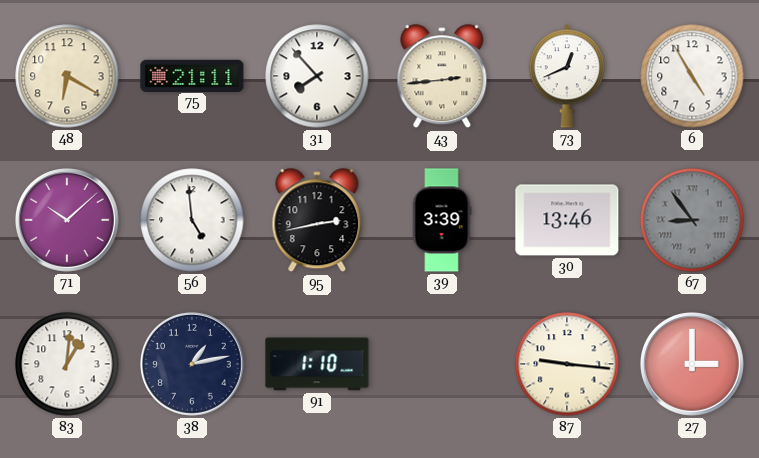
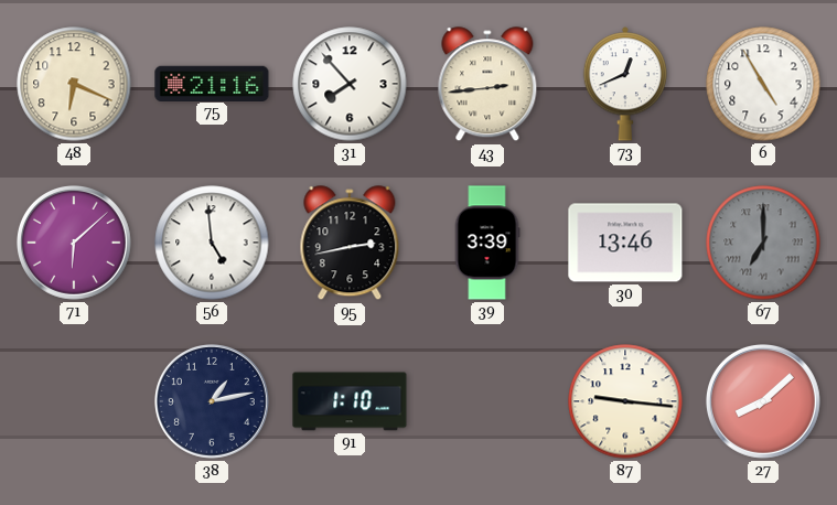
48: 6:20 -> 6:19
75: 21:11 -> 21:16
71: 10:08 -> 6:08
67: 8:54 -> 7:00
83: 1:01 -> none
27: 3:00 -> 8:08
